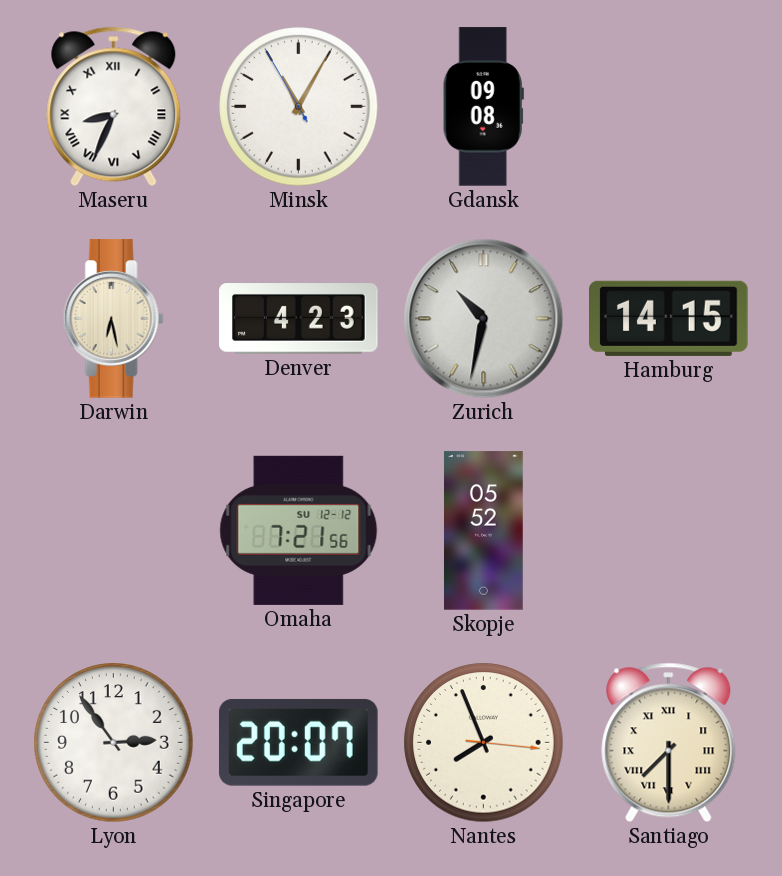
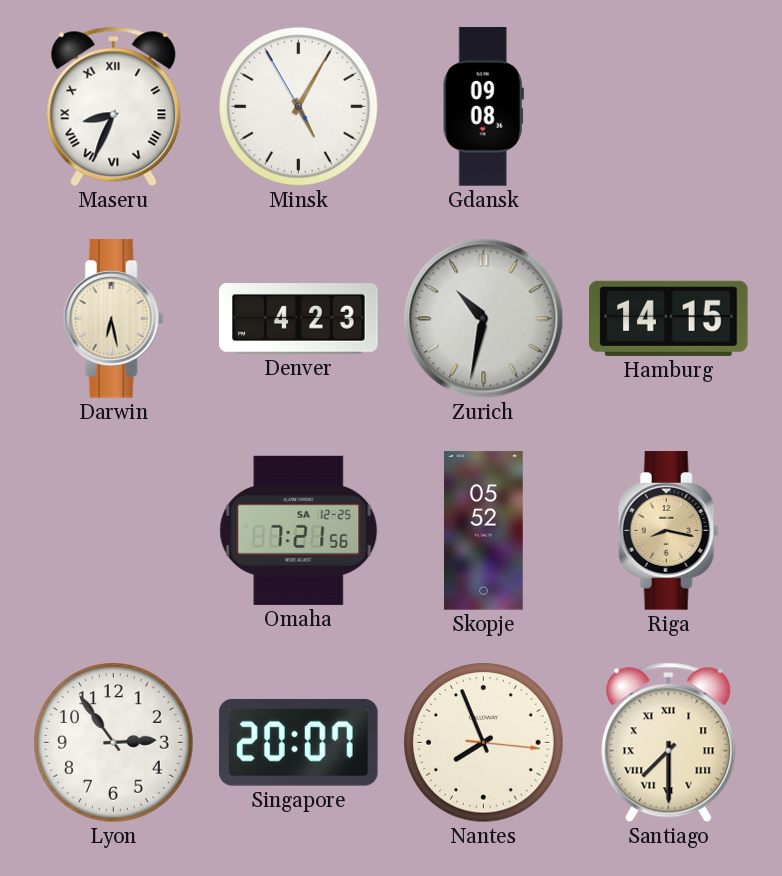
Minsk: 11:04 -> 5:04
Omaha date: SU 12-12 -> SA 12-25
Riga: none -> 8:17
